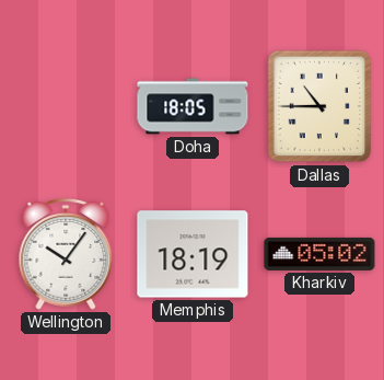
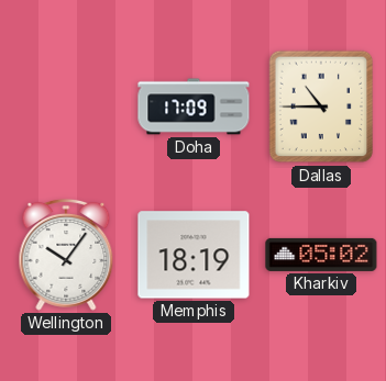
Doha: 18:05 -> 17:09
